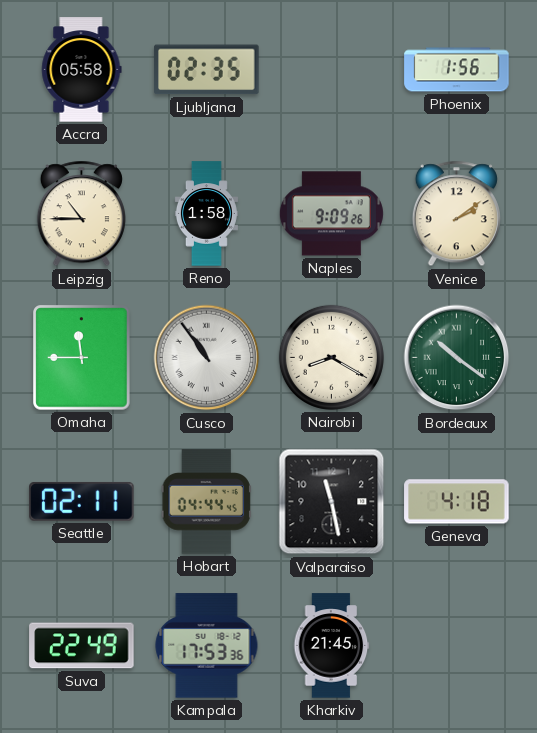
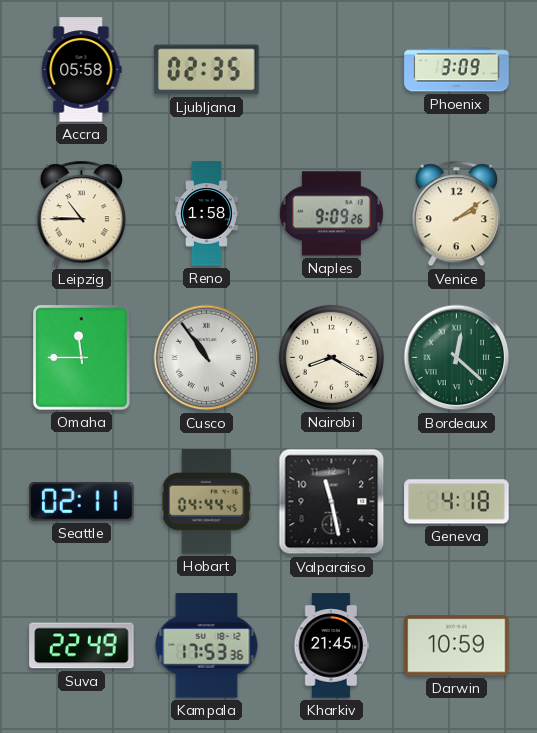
Phoenix: 1:56 -> 3:09
Bordeaux: 10:21 -> 12:22
Darwin: none -> 10:59
